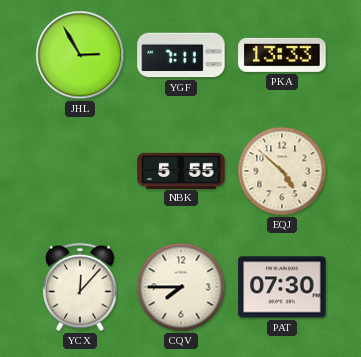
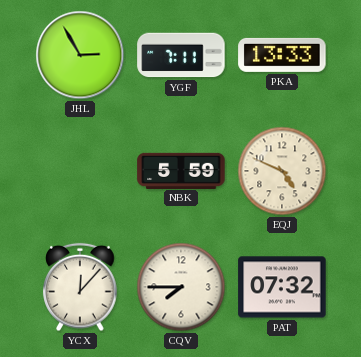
NBK: 5:55 -> 5:59
EQJ: 4:52 -> 4:49
PAT: 07:30 -> 07:32
